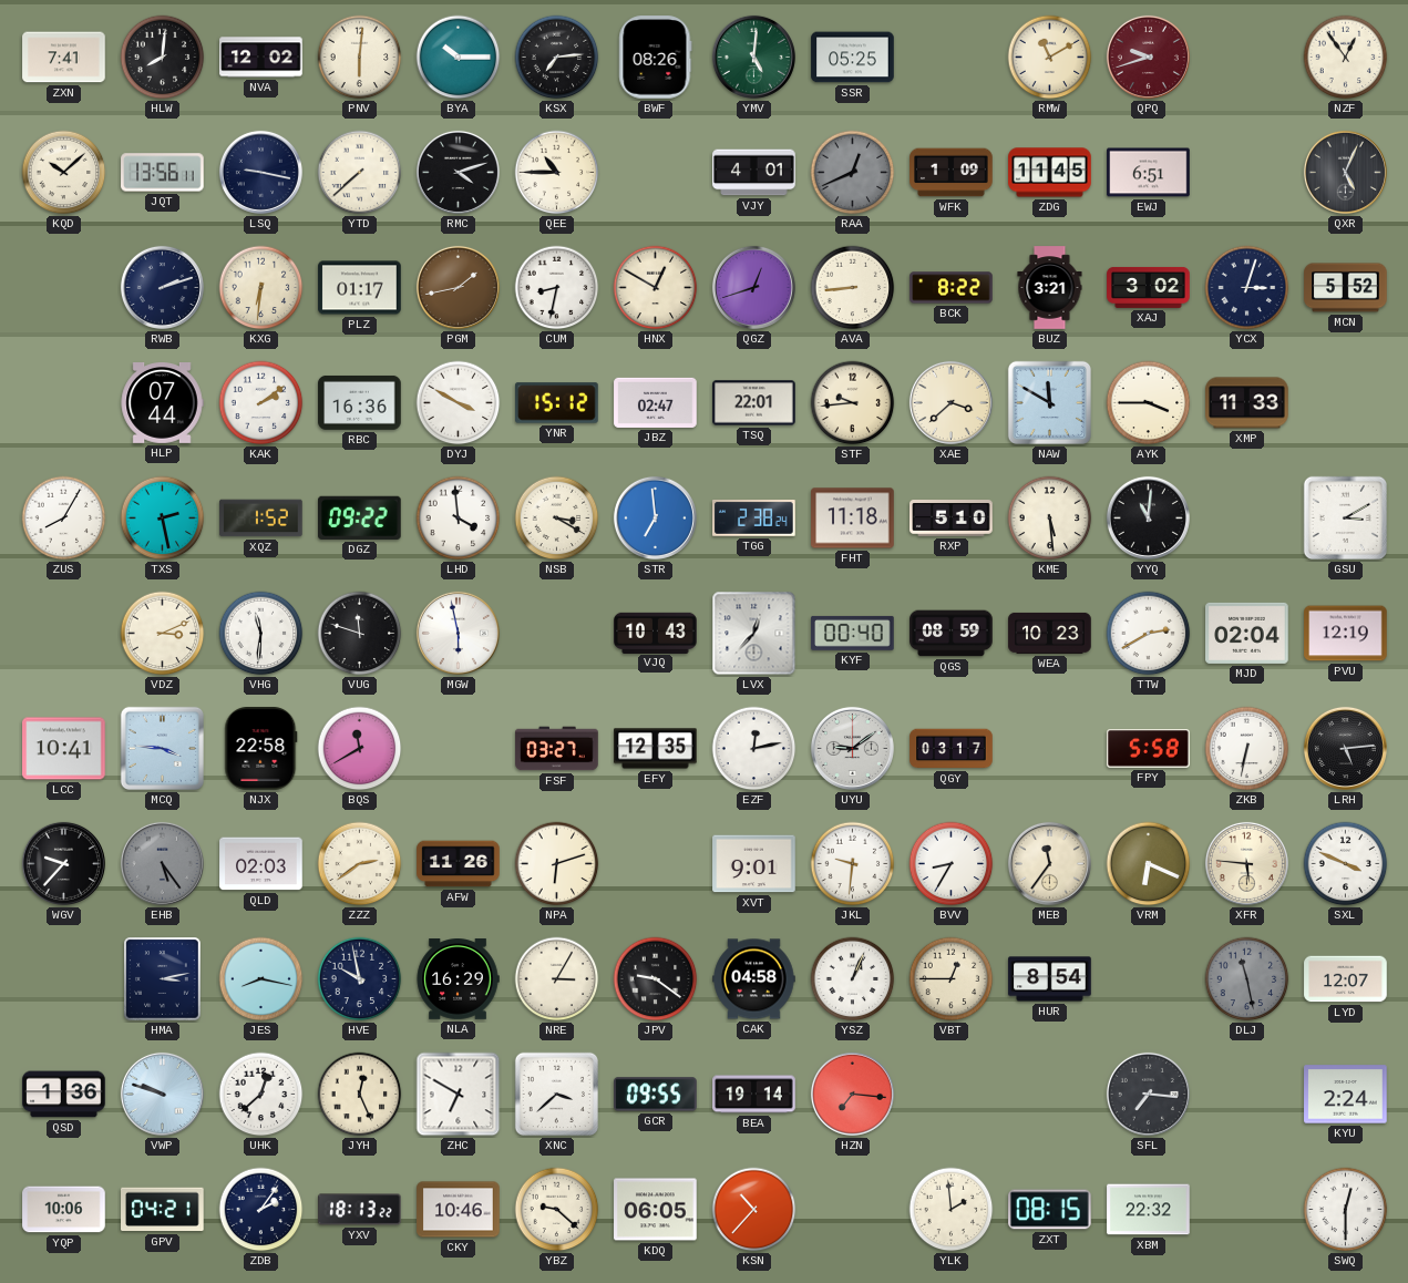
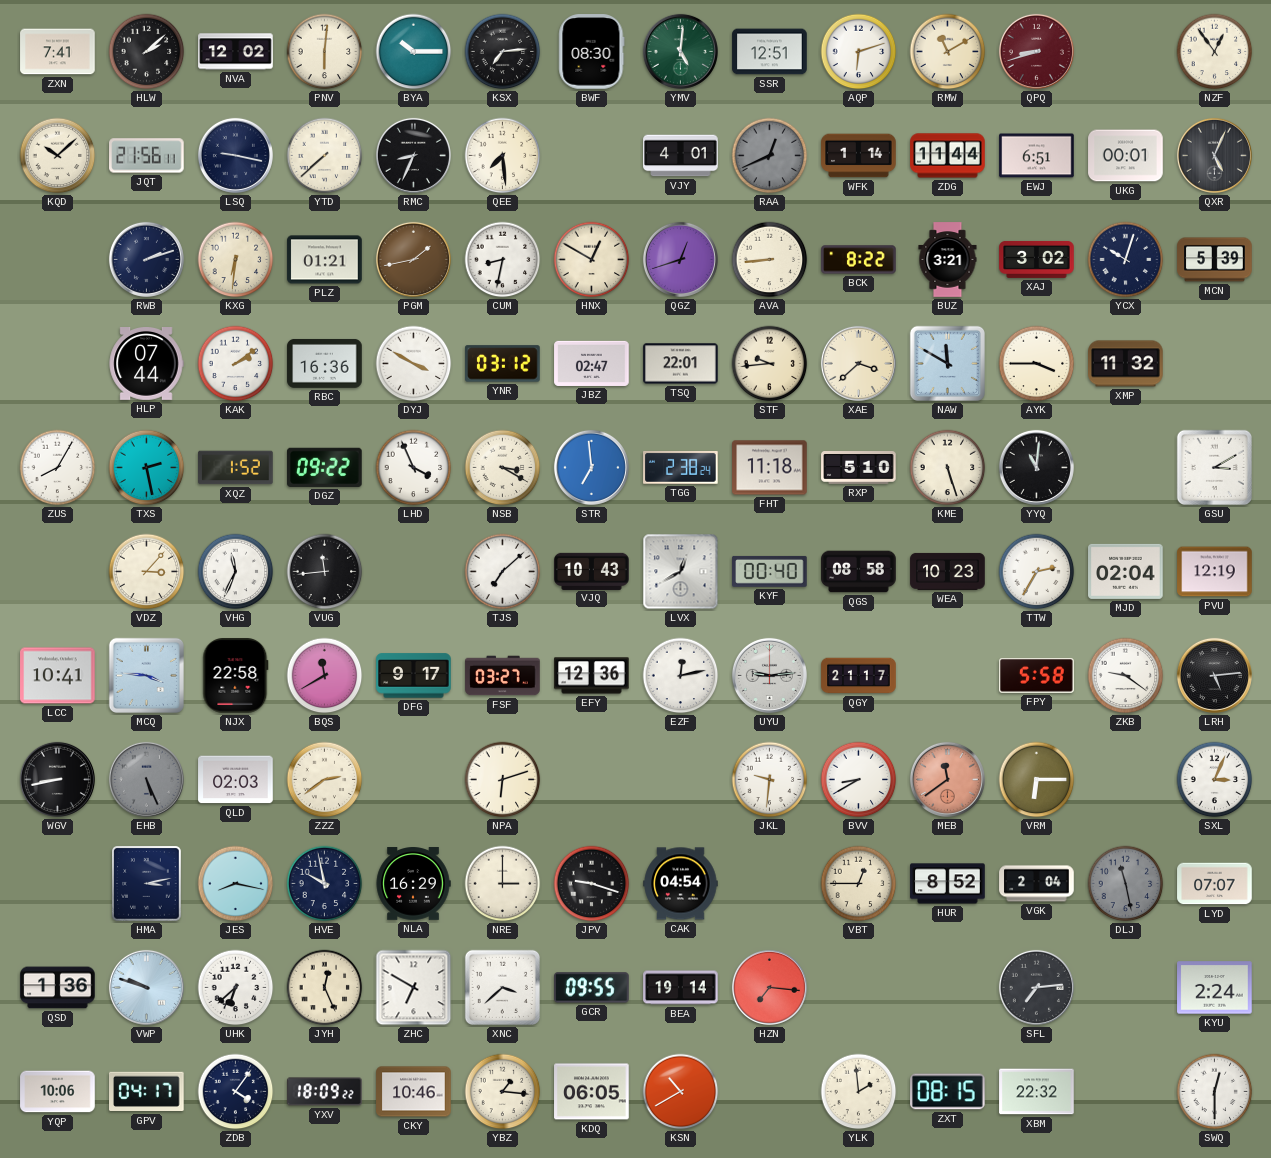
HLW: 8:01 -> 2:08
BWF: 08:26 -> 08:30
SSR: 05:25 -> 12:51
AQP: none -> 6:12
QPQ: 9:42 -> 8:42
JQT: 13:56 -> 21:56
RMC: 4:12 -> 8:34
QEE: 10:45 -> 7:29
WFK: 1:09 -> 1:14
ZDG: 11:45 -> 11:44
UKG: none -> 00:01
PLZ: 01:17 -> 01:21
YCX: 3:03 -> 10:03
MCN: 5:52 -> 5:39
YNR: 15:12 -> 03:12
XMP: 11:33 -> 11:32
LHD: 3:59 -> 3:56
KME: 5:29 -> 5:27
VDZ: 3:11 -> 3:07
VHG: 11:31 -> 11:34
VUG: 11:48 -> 11:44
MGW: 5:58 -> none
TJS: none -> 7:08
LVX: 12:37 -> 12:40
QGS: 08:59 -> 08:58
TTW: 2:40 -> 2:35
DFG: none -> 9:17
EFY: 12:35 -> 12:36
UYU: 9:09 -> 9:14
QGY: 03:17 -> 21:17
ZKB: 6:32 -> 9:21
WGV: 9:37 -> 8:43
EHB: 5:24 -> 5:26
AFW: 11:26 -> none
XVT: 9:01 -> none
BVV: 8:35 -> 8:40
MEB: 11:36 -> 11:39
MEB dial: cream -> salmon
VRM: 6:19 -> 6:15
XFR: 5:46 -> none
SXL: 3:49 -> 3:04
NRE: 3:05 -> 3:00
JPV: 9:21 -> 9:18
CAK: 04:58 -> 04:54
YSZ: 1:04 -> none
HUR: 8:54 -> 8:52
VGK: none -> 2:04
LYD: 12:07 -> 07:07
UHK: 12:38 -> 6:38
SFL: 7:16 -> 7:14
GPV: 04:21 -> 04:17
ZDB: 2:06 -> 4:06
YXV: 18:13 -> 18:09
YBZ: 9:22 -> 1:16
KSN: 10:37 -> 10:40
